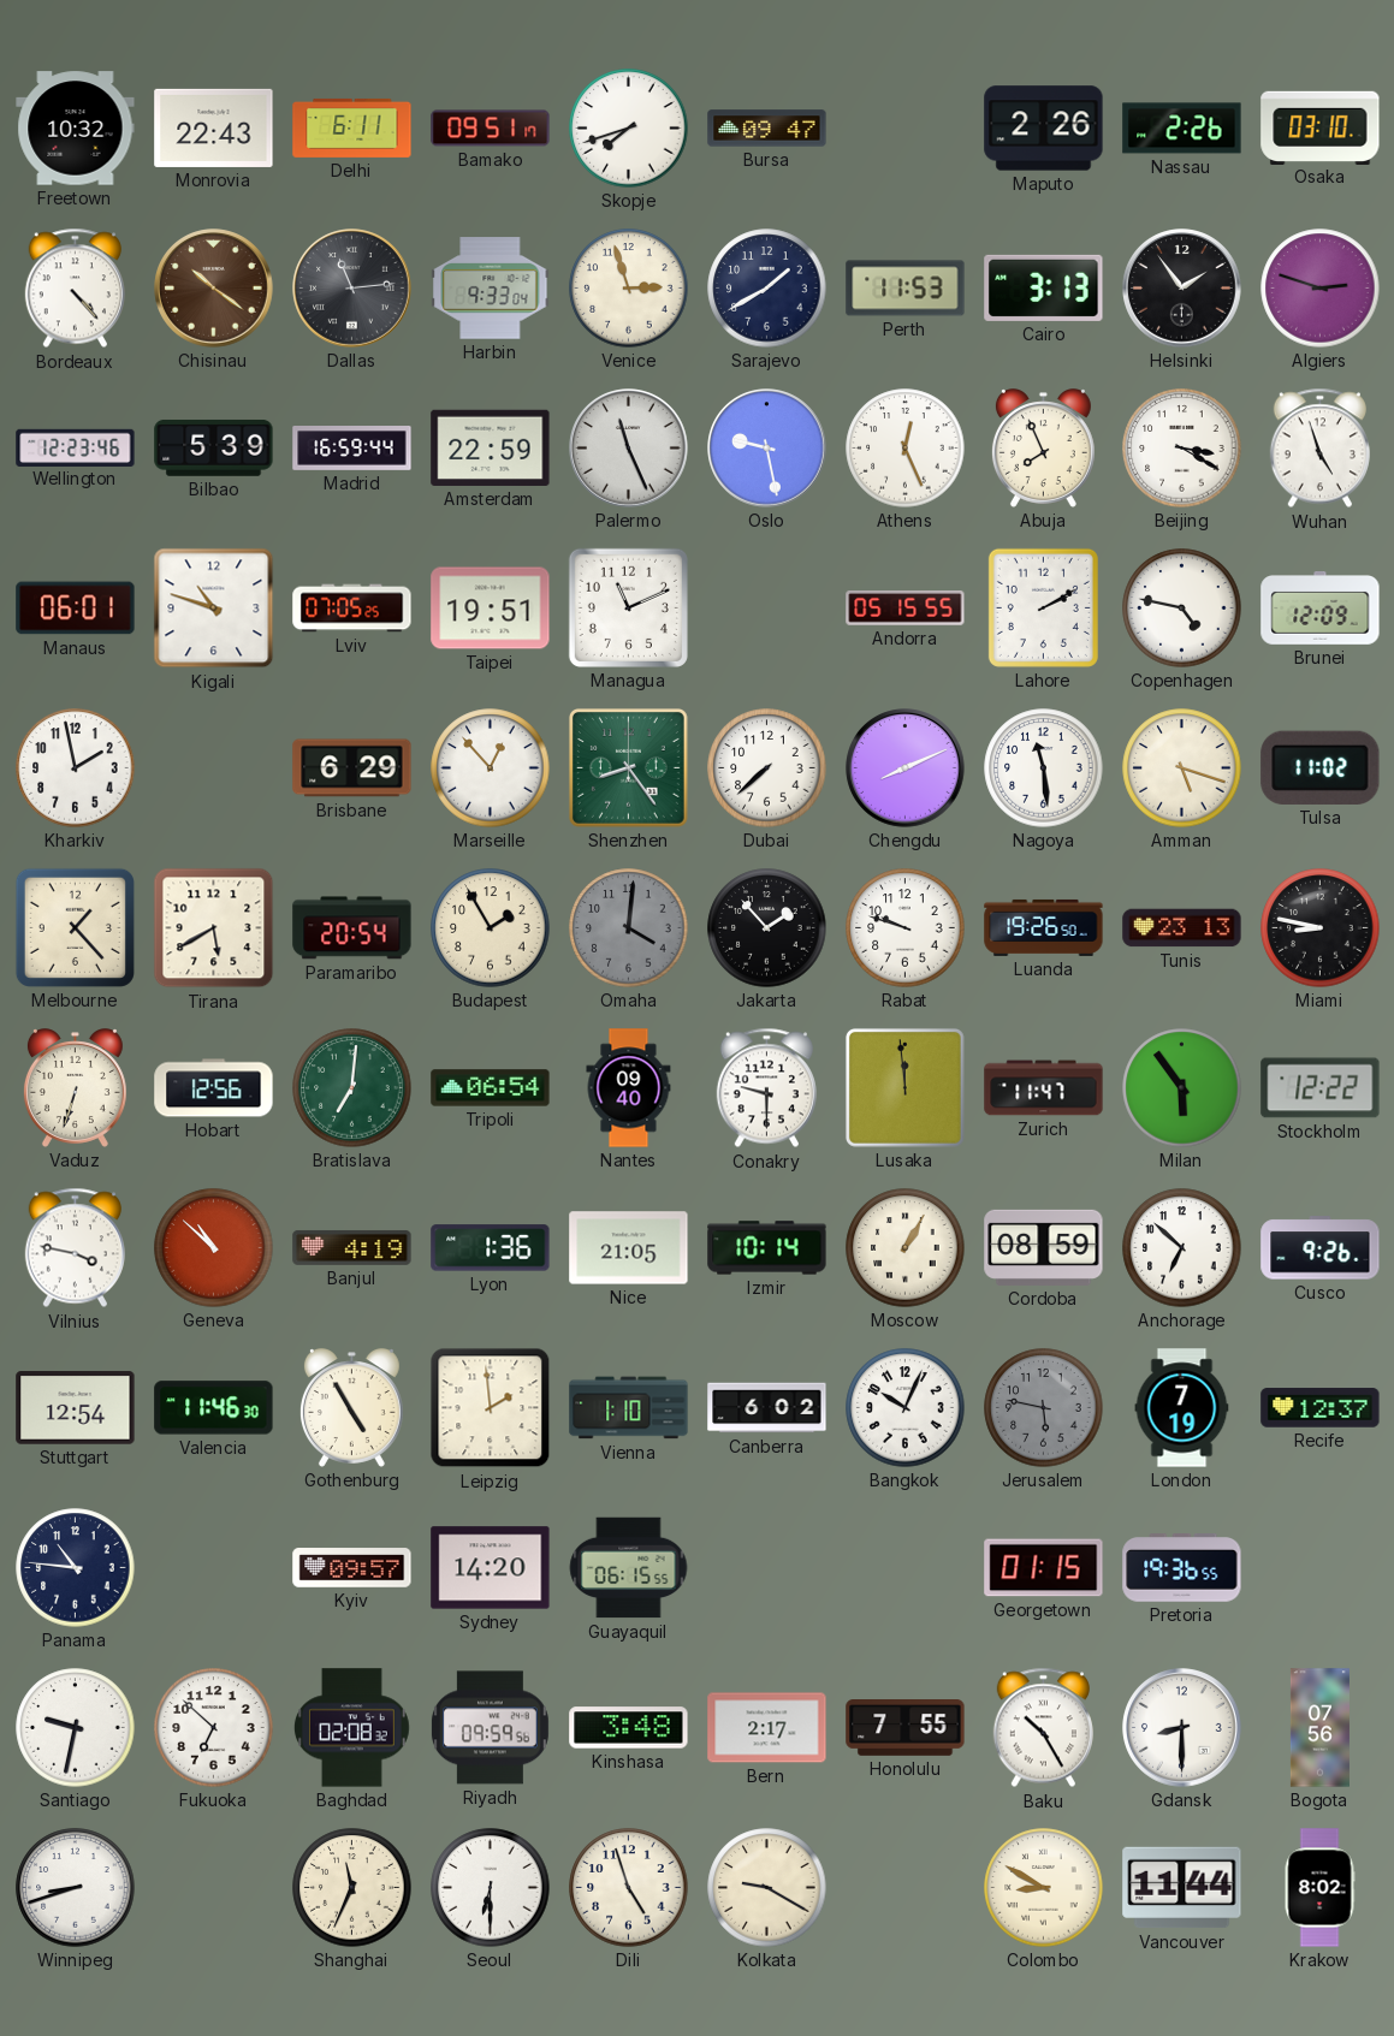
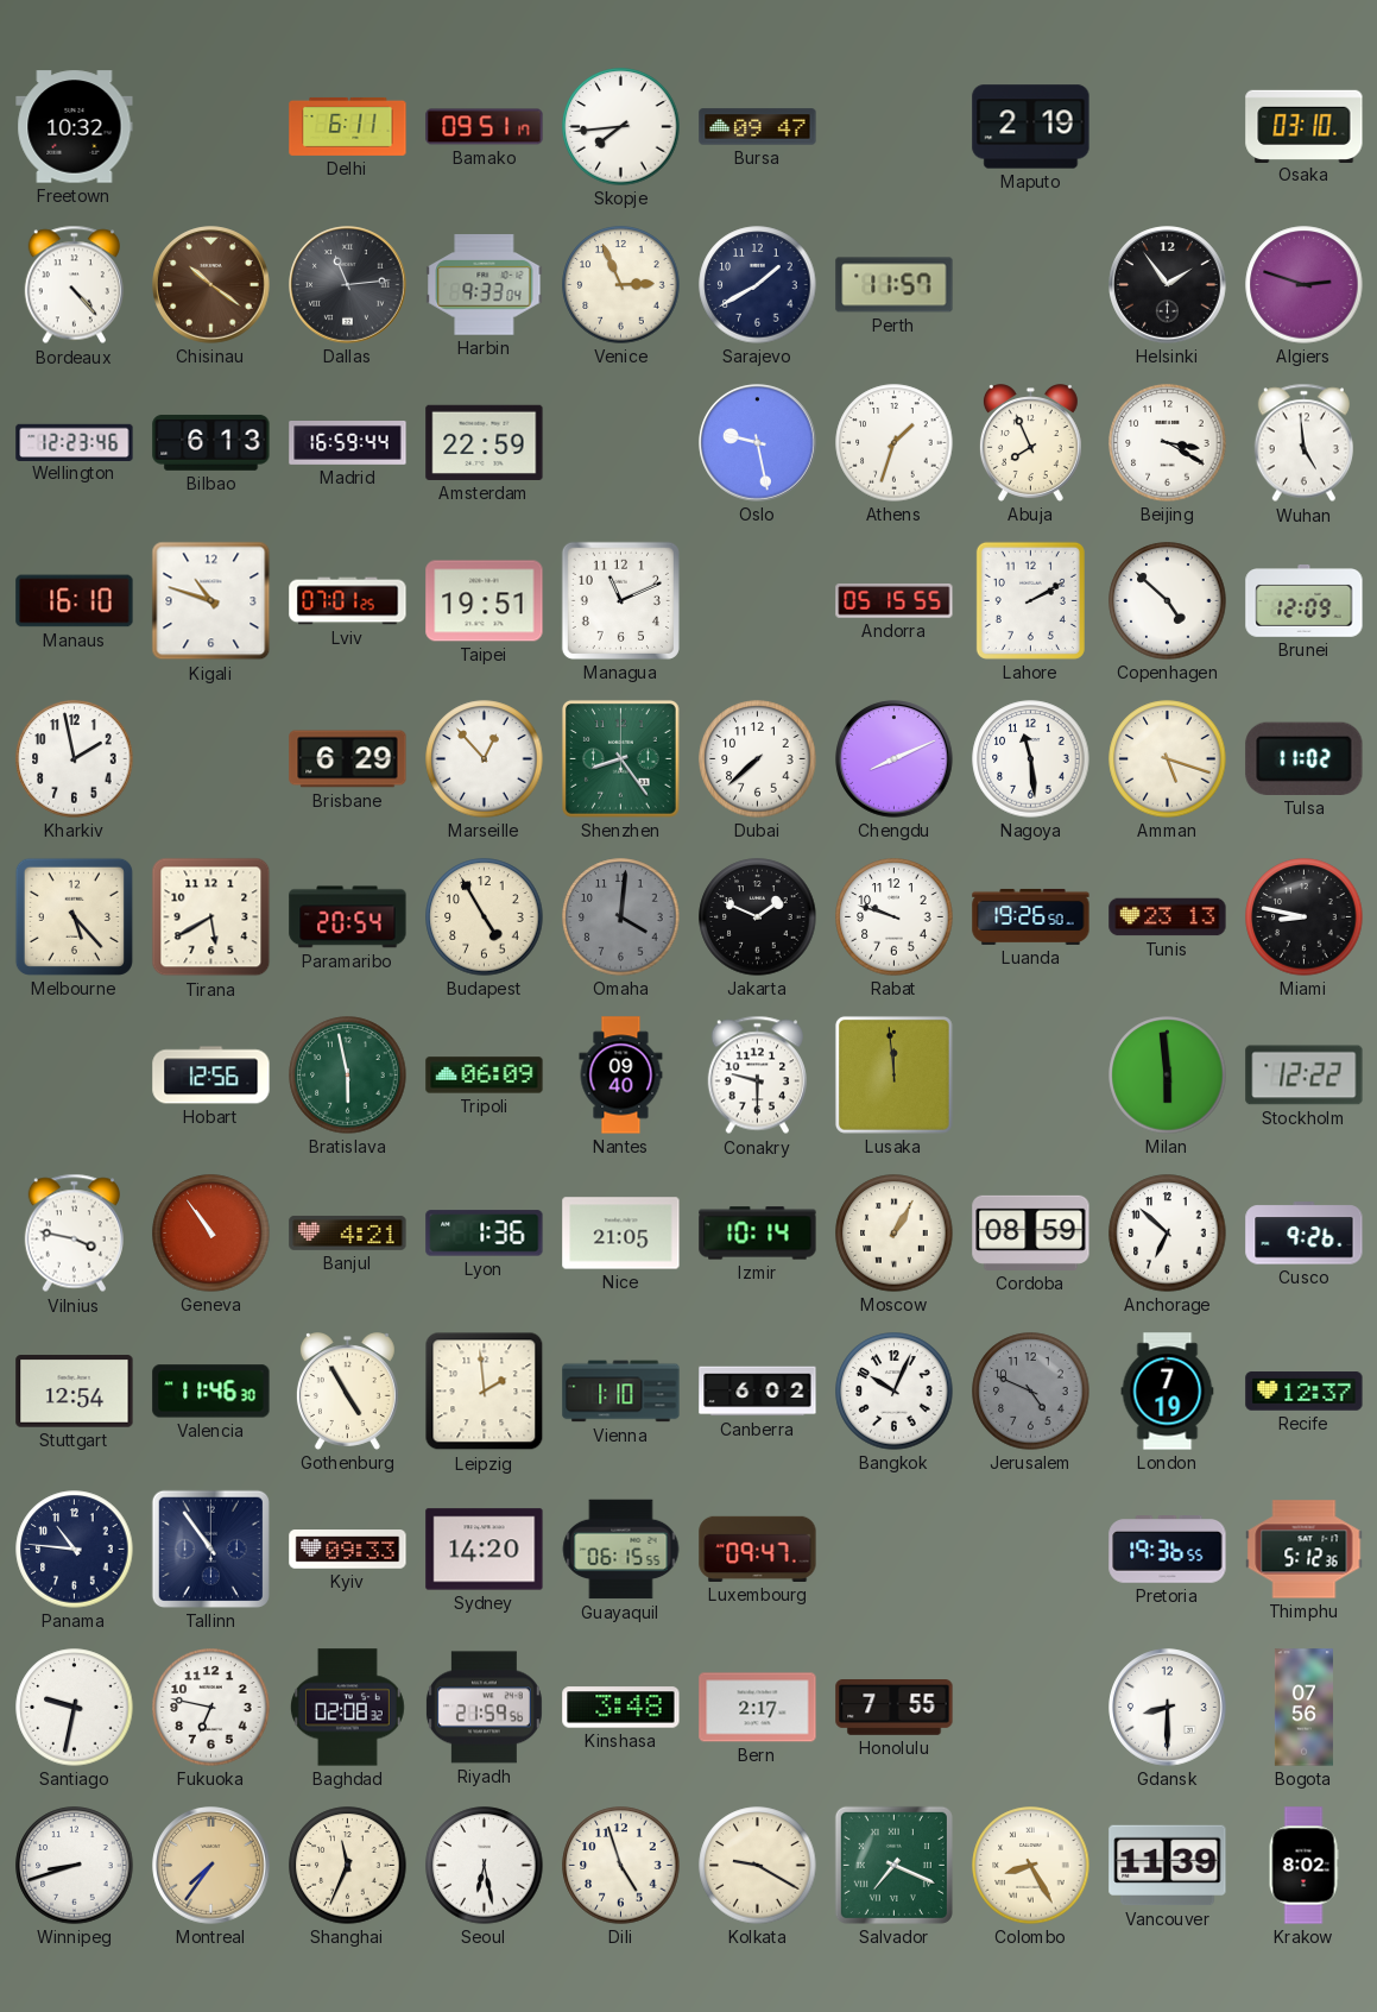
Monrovia: 22:43 -> none
Skopje: 7:42 -> 7:44
Maputo: 2:26 -> 2:19
Nassau: 2:26 -> none
Venice: 2:57 -> 2:56
Perth: 11:53 -> 11:57
Cairo: 3:13 -> none
Bilbao: 5:39 -> 6:13
Palermo: 11:26 -> none
Athens: 12:26 -> 1:33
Wuhan: 4:57 -> 4:59
Manaus: 06:01 -> 16:10
Lviv: 07:05 -> 07:01
Copenhagen: 4:47 -> 4:52
Melbourne: 1:23 -> 5:23
Budapest: 1:55 -> 4:55
Jakarta: 1:53 -> 1:49
Vaduz: 6:33 -> none
Bratislava: 7:01 -> 5:58
Tripoli: 06:54 -> 06:09
Zurich: 11:47 -> none
Milan: 5:54 -> 5:59
Geneva: 10:52 -> 10:54
Banjul: 4:19 -> 4:21
Jerusalem: 5:47 -> 4:49
Tallinn: none -> 10:54
Kyiv: 09:57 -> 09:33
Luxembourg: none -> 09:47
Georgetown: 01:15 -> none
Thimphu: none -> 5:12
Fukuoka: 6:52 -> 6:47
Riyadh: 09:59 -> 21:59
Baku: 10:25 -> none
Montreal: none -> 7:36
Seoul: 6:30 -> 6:28
Salvador: none -> 7:19
Colombo: 8:50 -> 8:25
Vancouver: 11:44 -> 11:39
